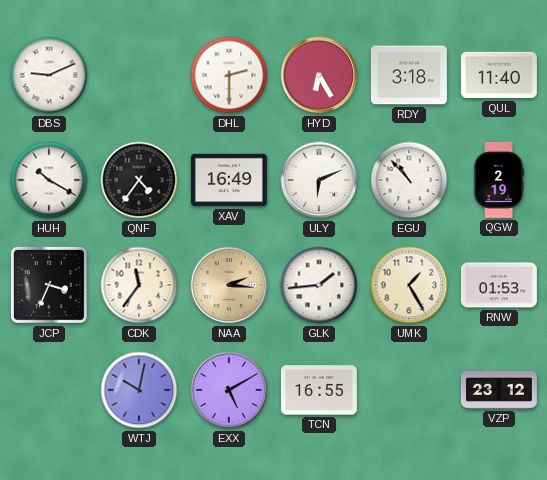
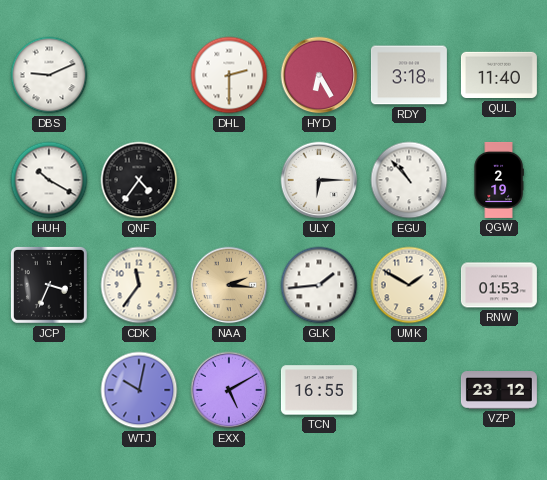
XAV: 16:49 -> none
ULY: 6:11 -> 6:15
UMK: 1:25 -> 1:50
